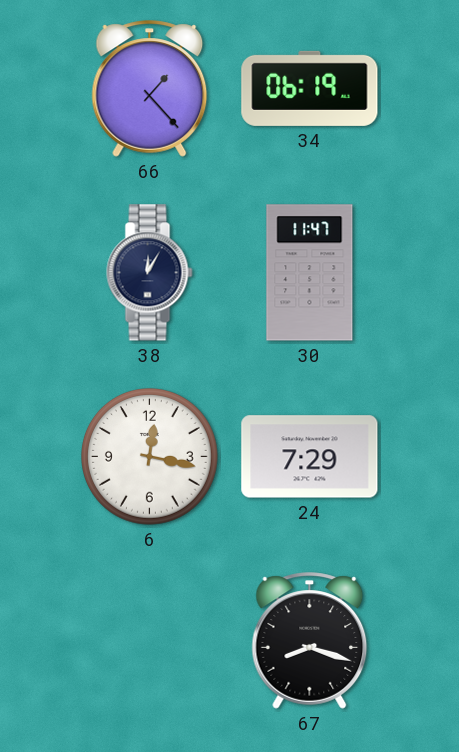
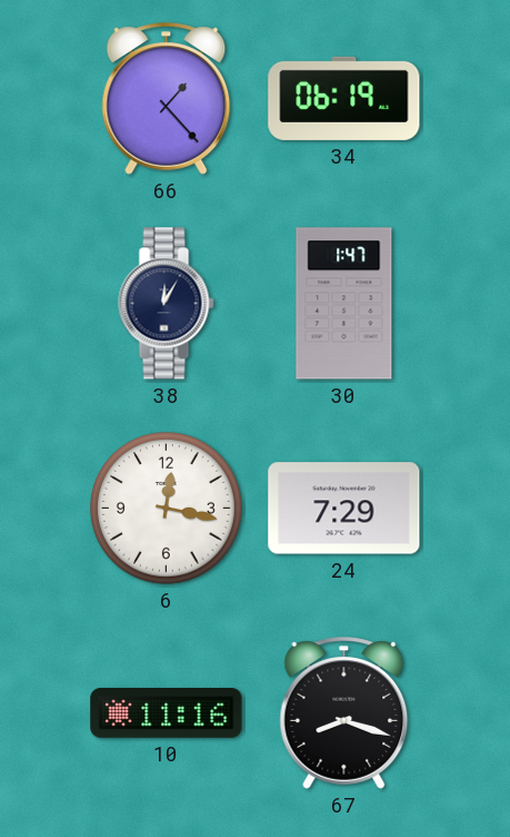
30: 11:47 -> 1:47
10: none -> 11:16
